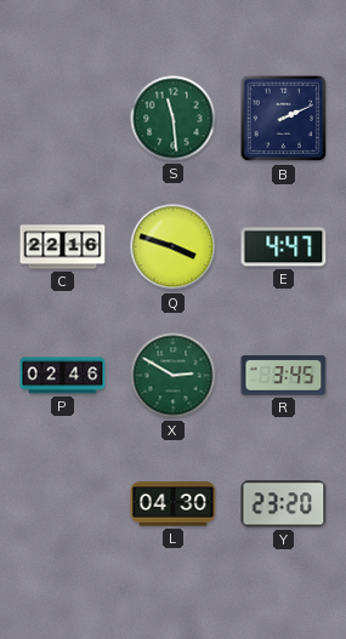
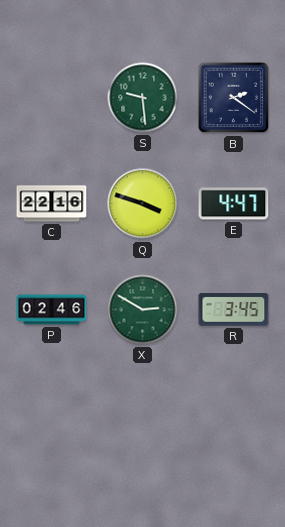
S: 11:29 -> 9:29
B: 2:11 -> 2:21
L: 04:30 -> none
Y: 23:20 -> none
